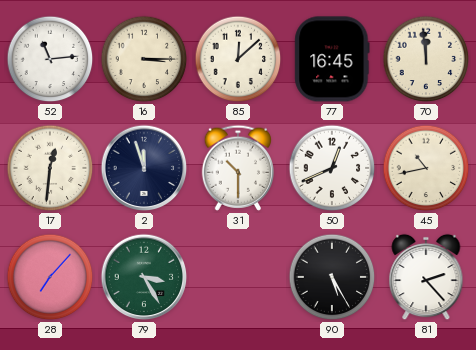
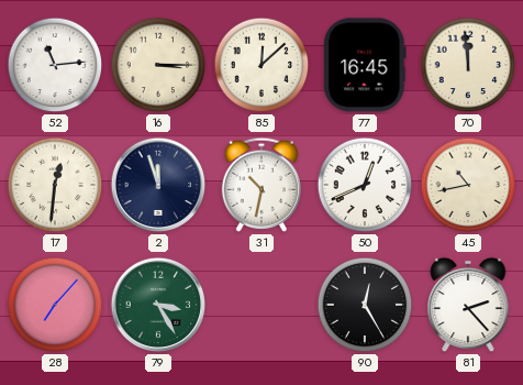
31: 10:30 -> 10:32
90: 5:25 -> 12:25
